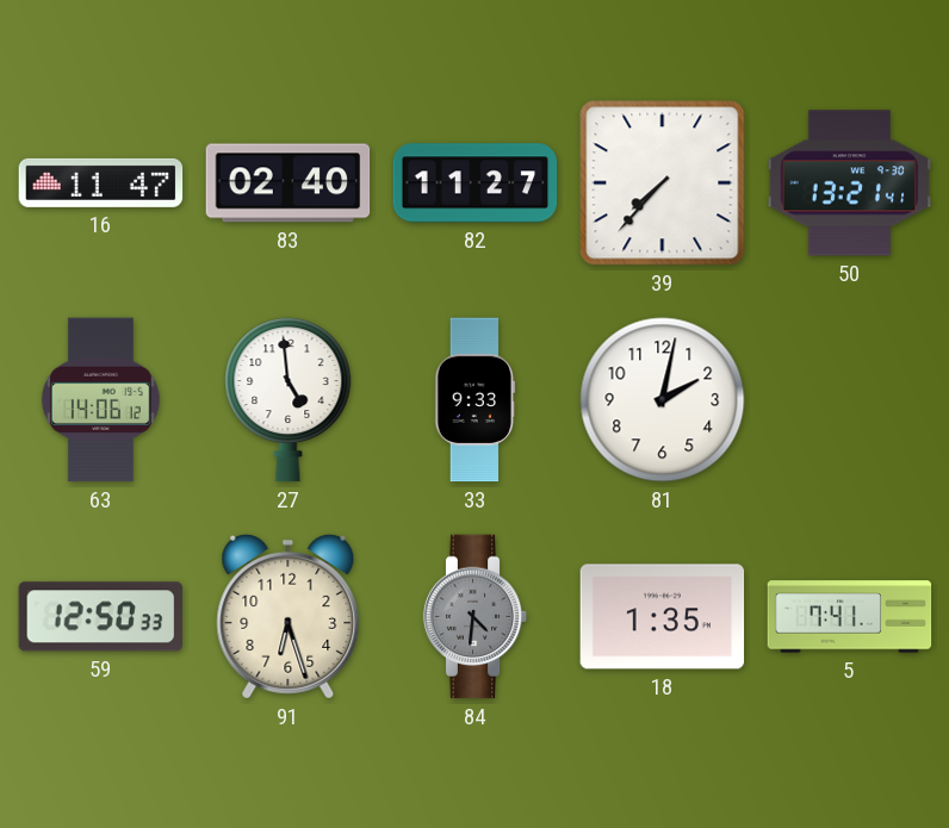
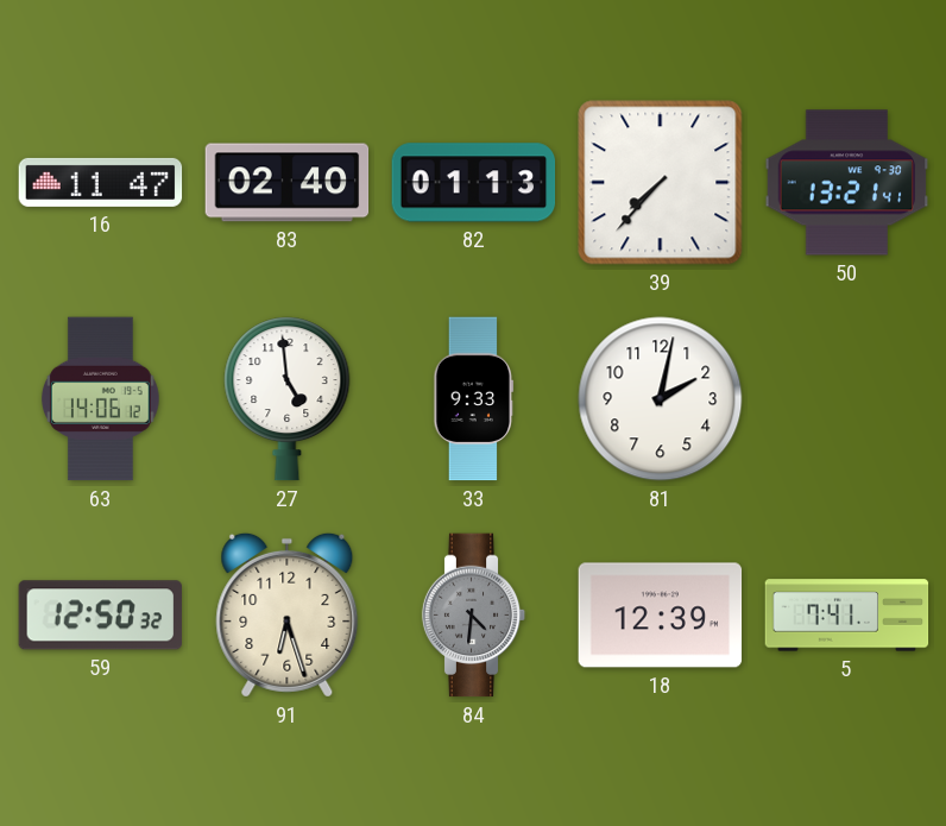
82: 11:27 -> 01:13
59: 12:50:33 -> 12:50:32
18: 1:35 -> 12:39
